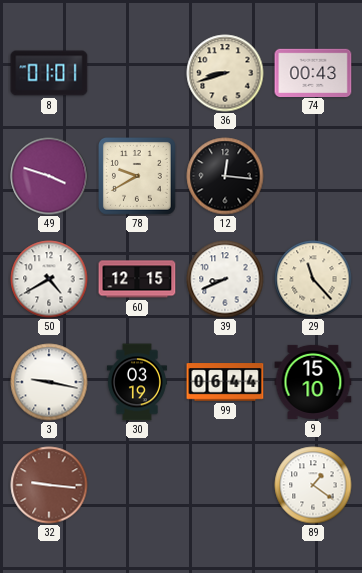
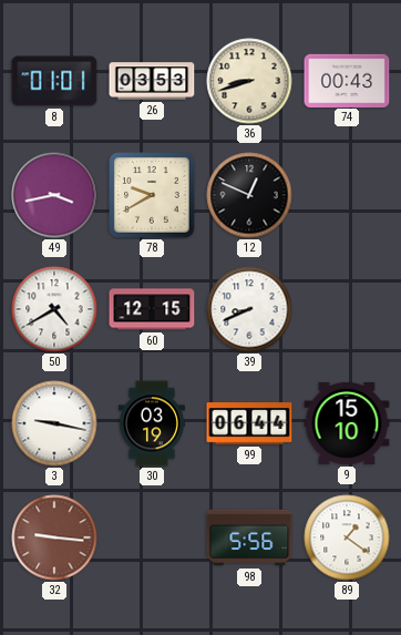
26: none -> 03:53
49: 3:48 -> 3:43
12: 12:16 -> 12:49
29: 11:23 -> none
98: none -> 5:56
